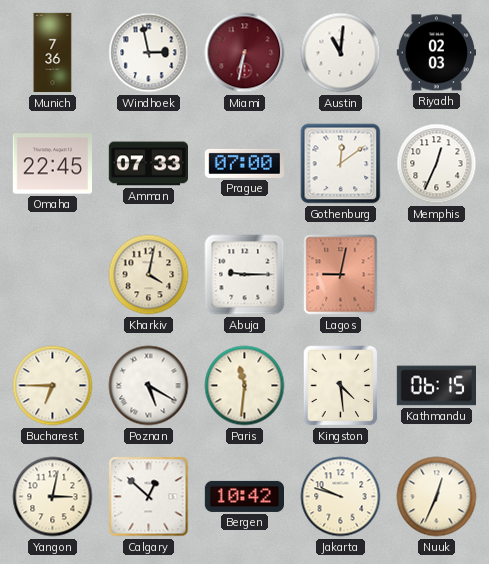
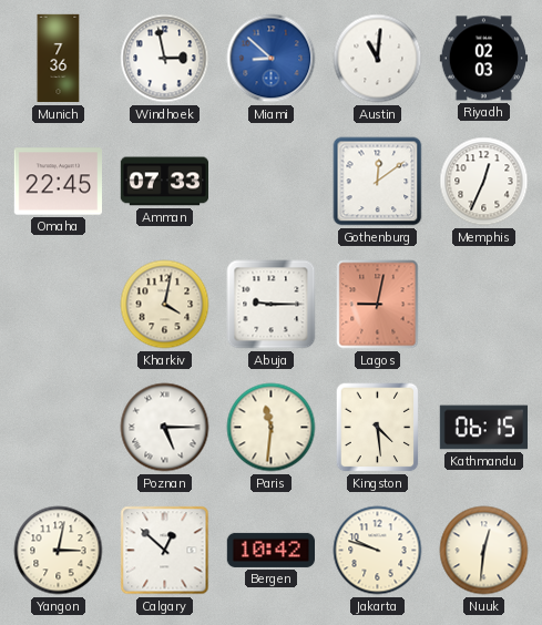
Miami: 6:32 -> 8:52
Miami dial: burgundy -> blue
Prague: 07:00 -> none
Bucharest: 6:45 -> none
Poznan: 5:20 -> 5:15
Nuuk: 12:34 -> 12:31
